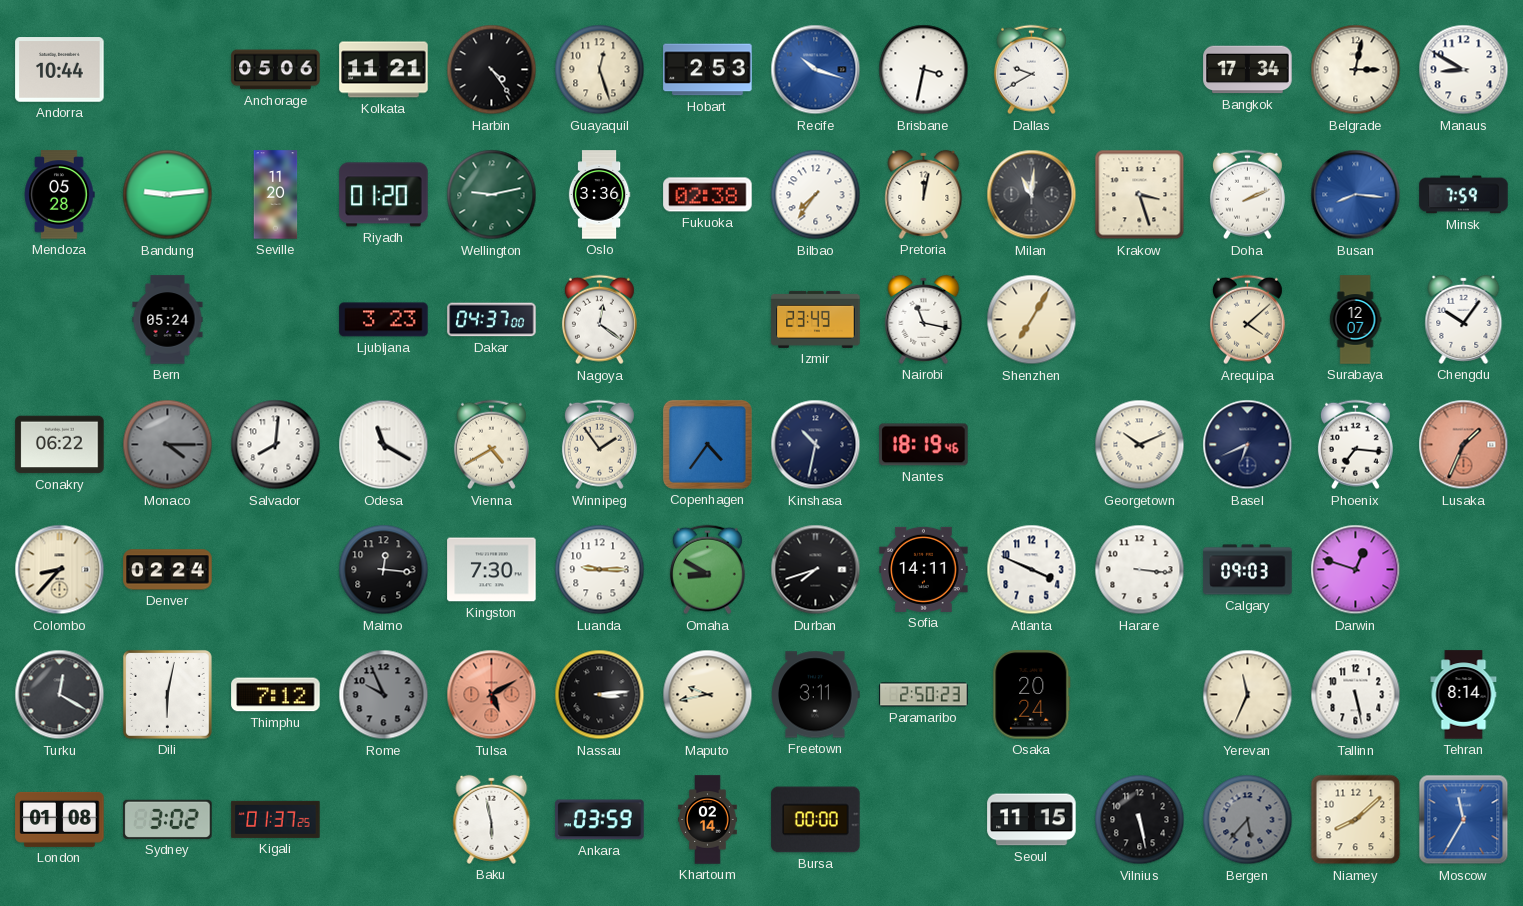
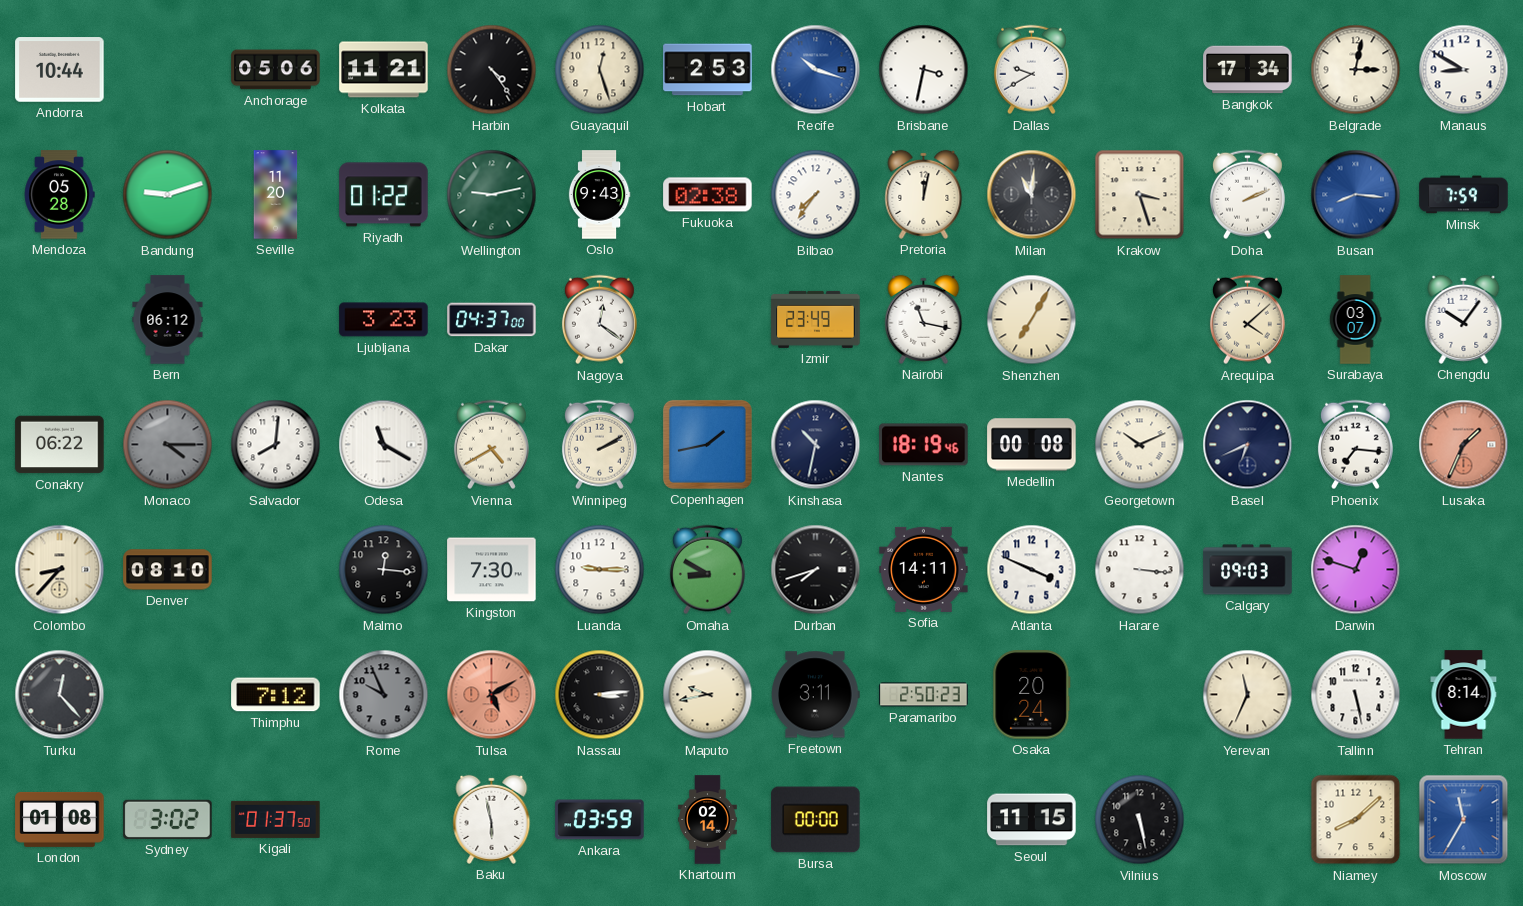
Bandung: 9:14 -> 9:12
Riyadh: 01:20 -> 01:22
Oslo: 3:36 -> 9:43
Bern: 05:24 -> 06:12
Surabaya: 12:07 -> 03:07
Winnipeg: 1:54 -> 2:10
Copenhagen: 4:36 -> 1:43
Medellin: none -> 00:08
Denver: 02:24 -> 08:10
Turku: 12:20 -> 12:23
Dili: 6:02 -> none
Kigali: 01:37:25 -> 01:37:50
Bergen: 5:37 -> none
